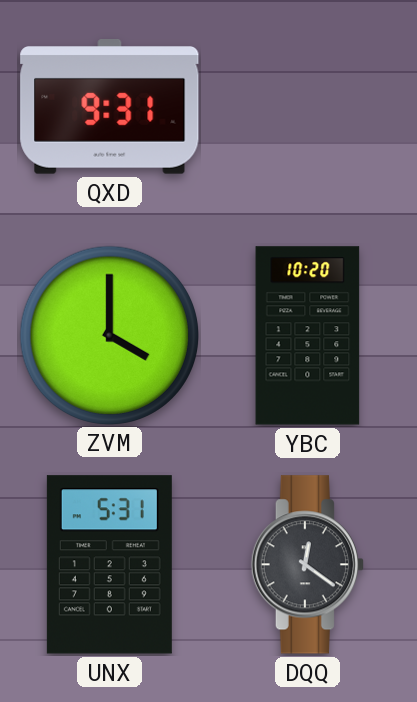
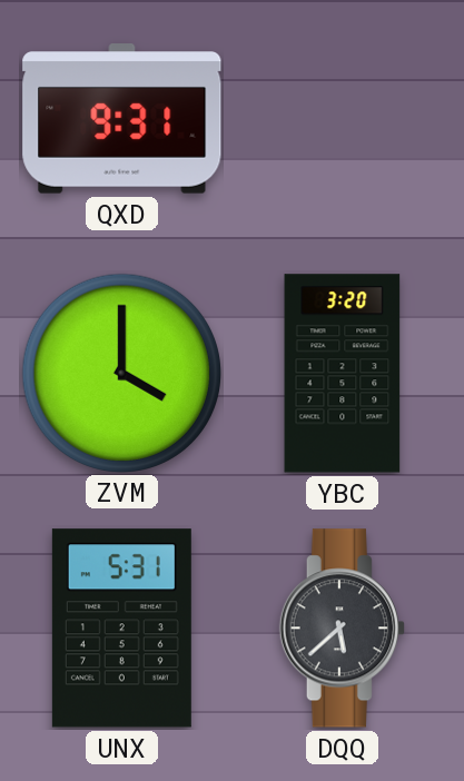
YBC: 10:20 -> 3:20
DQQ: 12:21 -> 5:38
